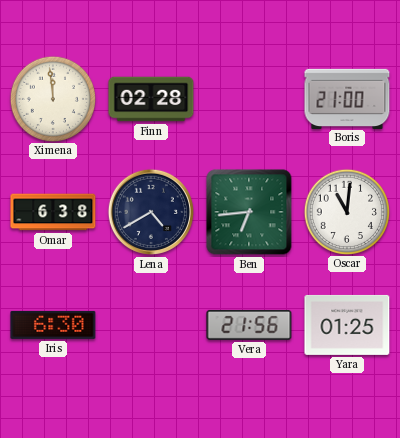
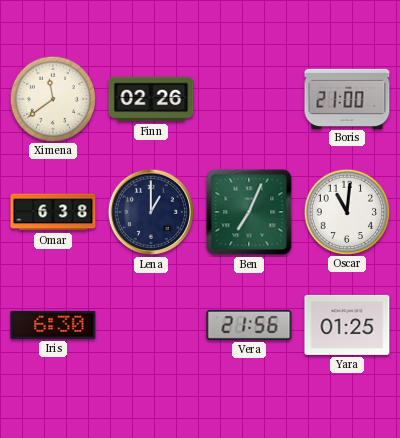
Ximena: 11:59 -> 11:39
Finn: 02:28 -> 02:26
Lena: 4:40 -> 1:00
Ben: 6:44 -> 7:04
